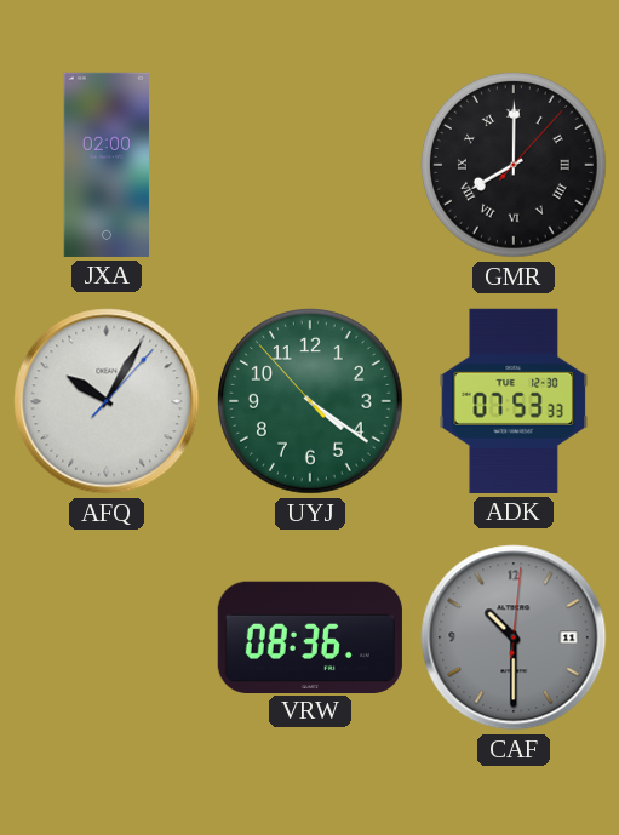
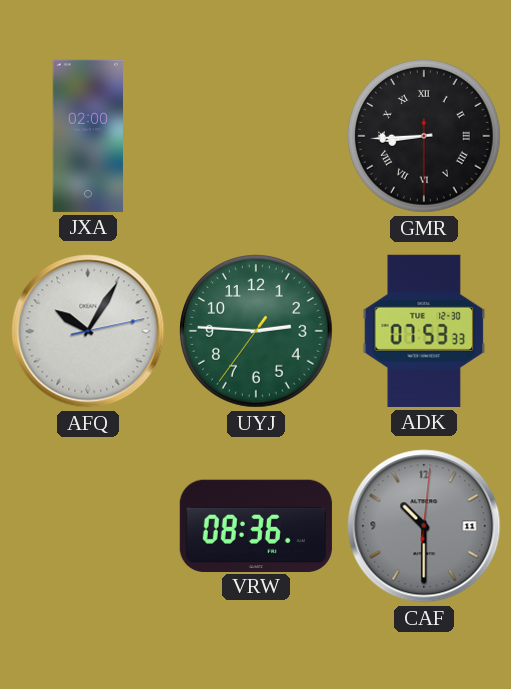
GMR: 8:00 -> 8:44
AFQ: 10:05:07 -> 10:05:13
UYJ: 4:20 -> 2:45
